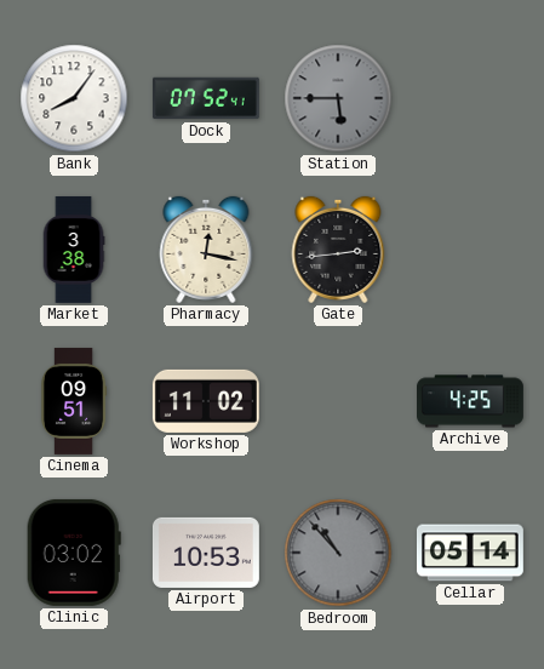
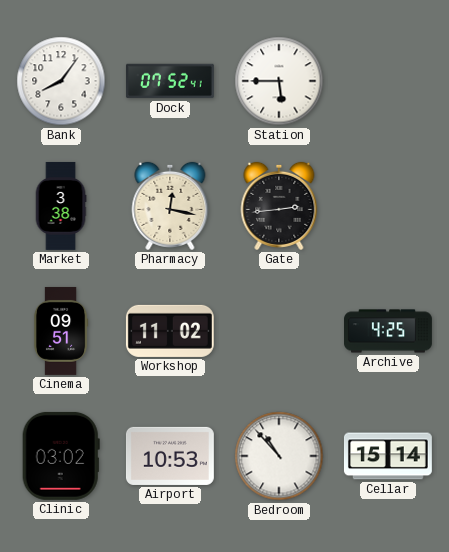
Station dial: grey -> white
Bedroom dial: grey -> white
Cellar: 05:14 -> 15:14
